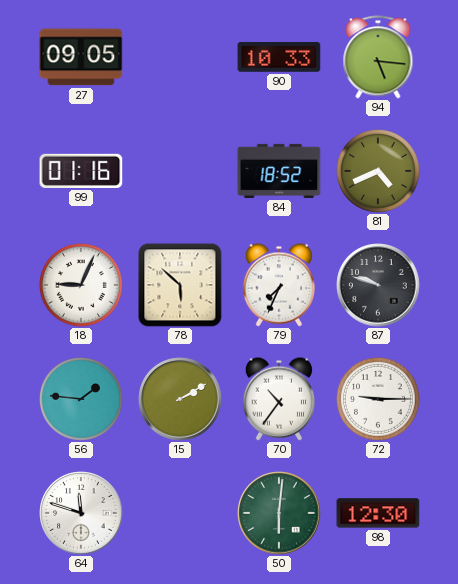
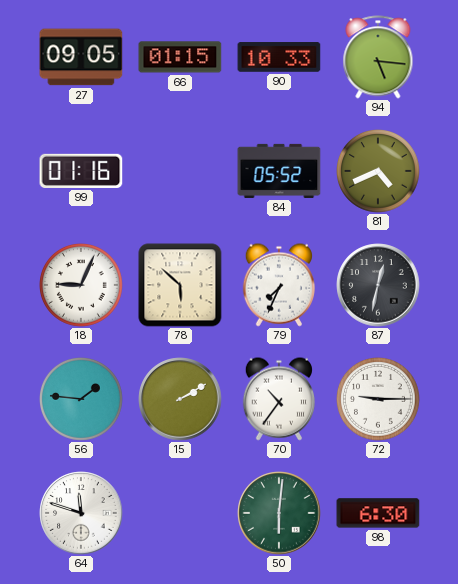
66: none -> 01:15
84: 18:52 -> 05:52
87: 9:48 -> 12:32
98: 12:30 -> 6:30
